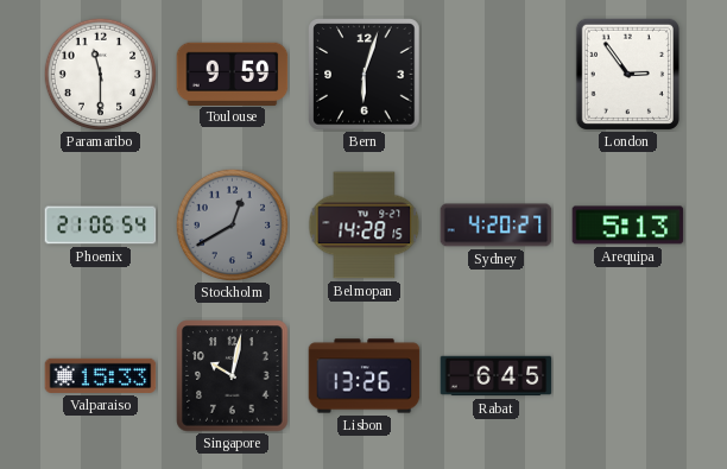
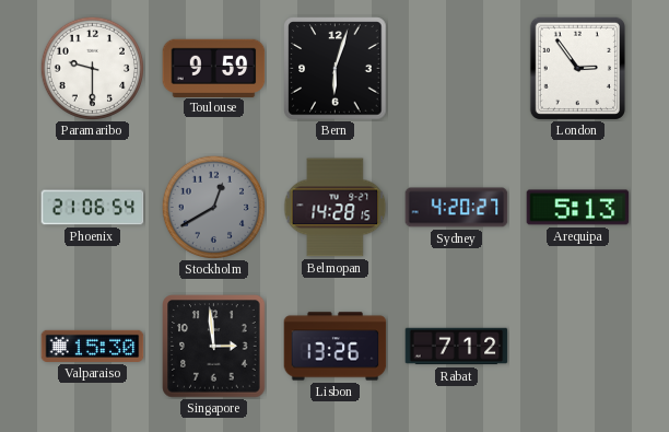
Paramaribo: 11:30 -> 9:30
Valparaiso: 15:33 -> 15:30
Singapore: 10:02 -> 2:59
Rabat: 6:45 -> 7:12
